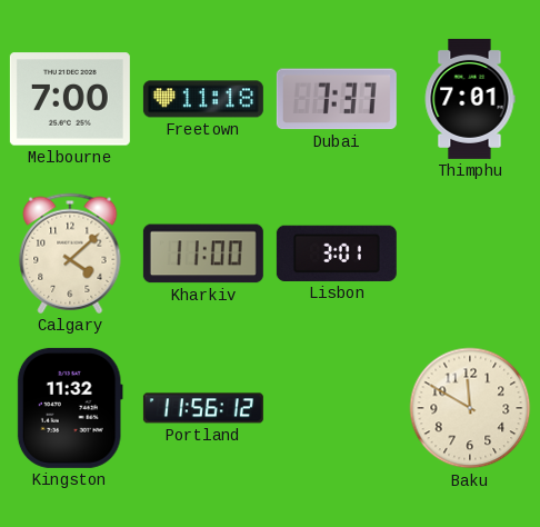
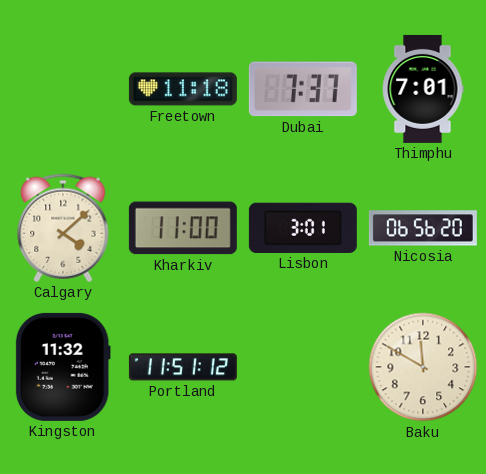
Melbourne: 7:00 -> none
Nicosia: none -> 06:56
Portland: 11:56 -> 11:51
